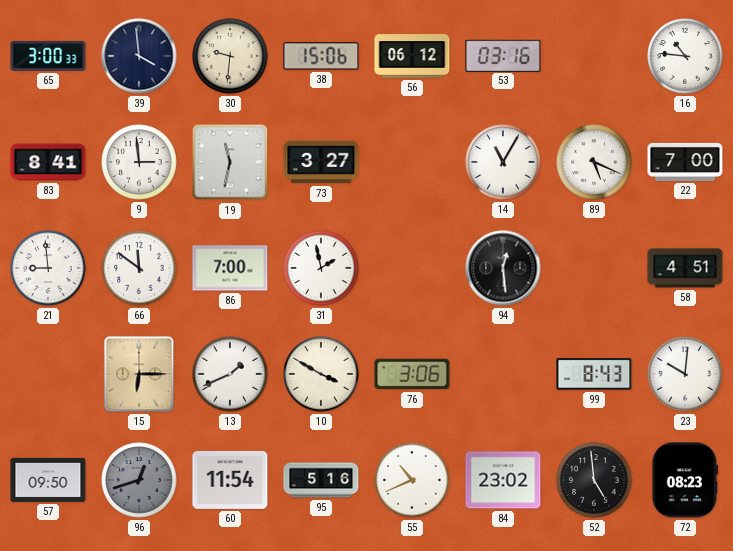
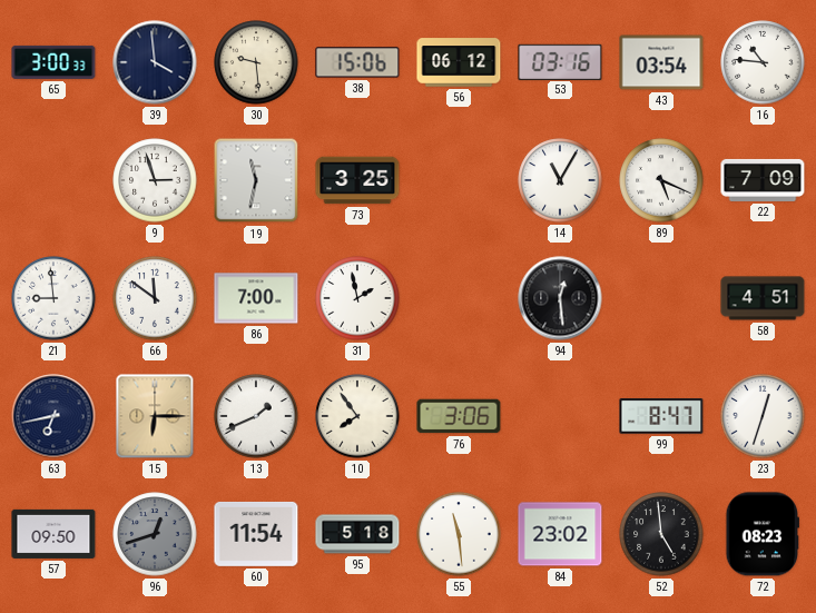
30: 9:31 -> 9:29
43: none -> 03:54
83: 8:41 -> none
9: 2:59 -> 2:57
73: 3:27 -> 3:25
22: 7:00 -> 7:09
63: none -> 6:43
10: 3:50 -> 7:54
99: 8:43 -> 8:47
23: 10:01 -> 12:33
95: 5:16 -> 5:18
55: 10:41 -> 11:29
